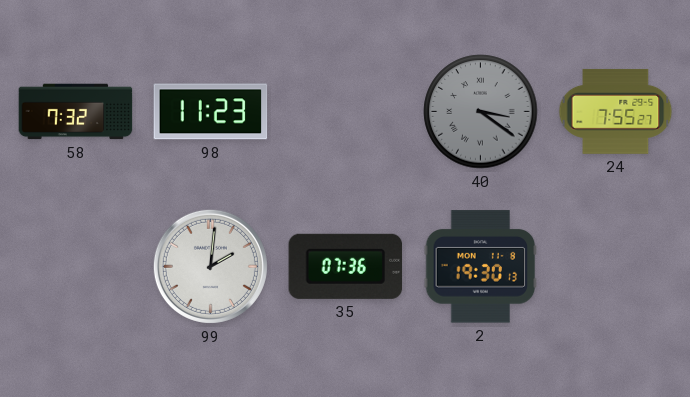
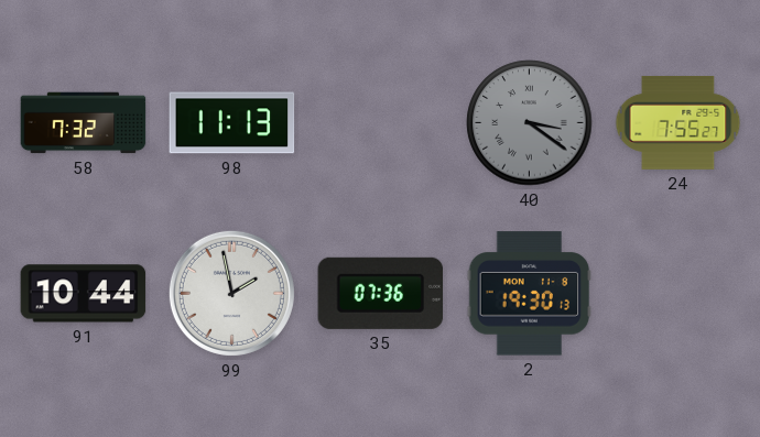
98: 11:23 -> 11:13
91: none -> 10:44
99: 2:01 -> 1:58
